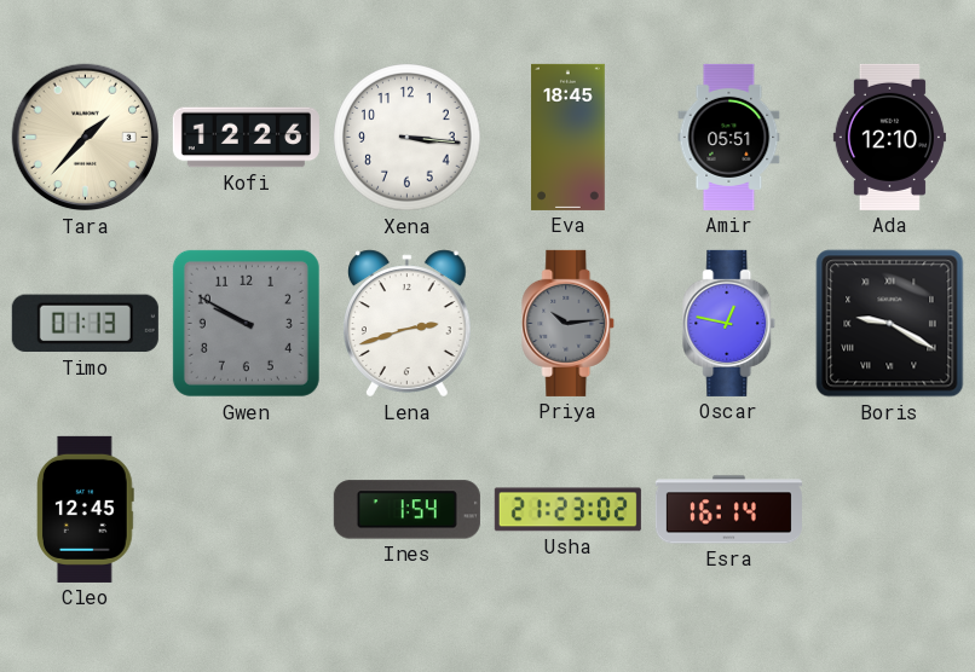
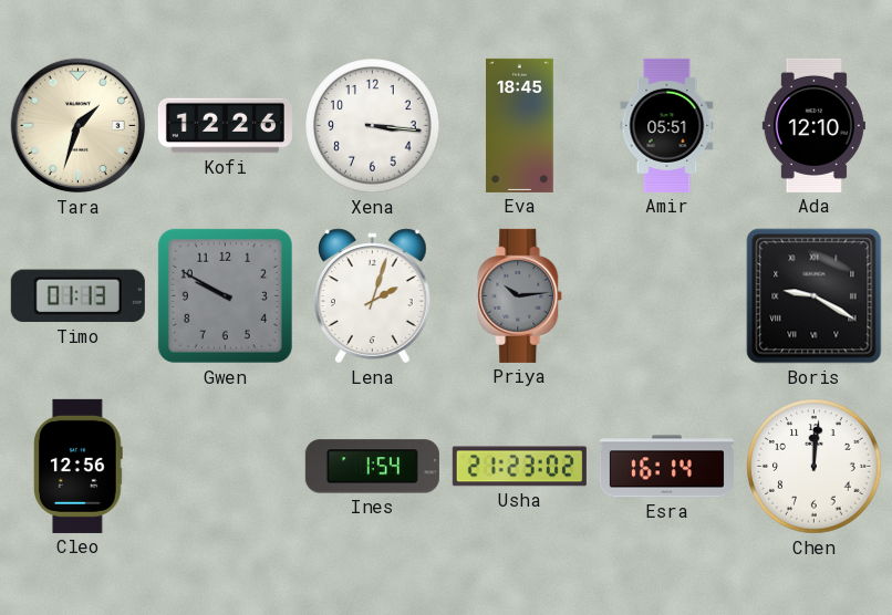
Tara: 1:37 -> 1:33
Lena: 2:42 -> 2:03
Oscar: 12:47 -> none
Cleo: 12:45 -> 12:56
Chen: none -> 12:01
